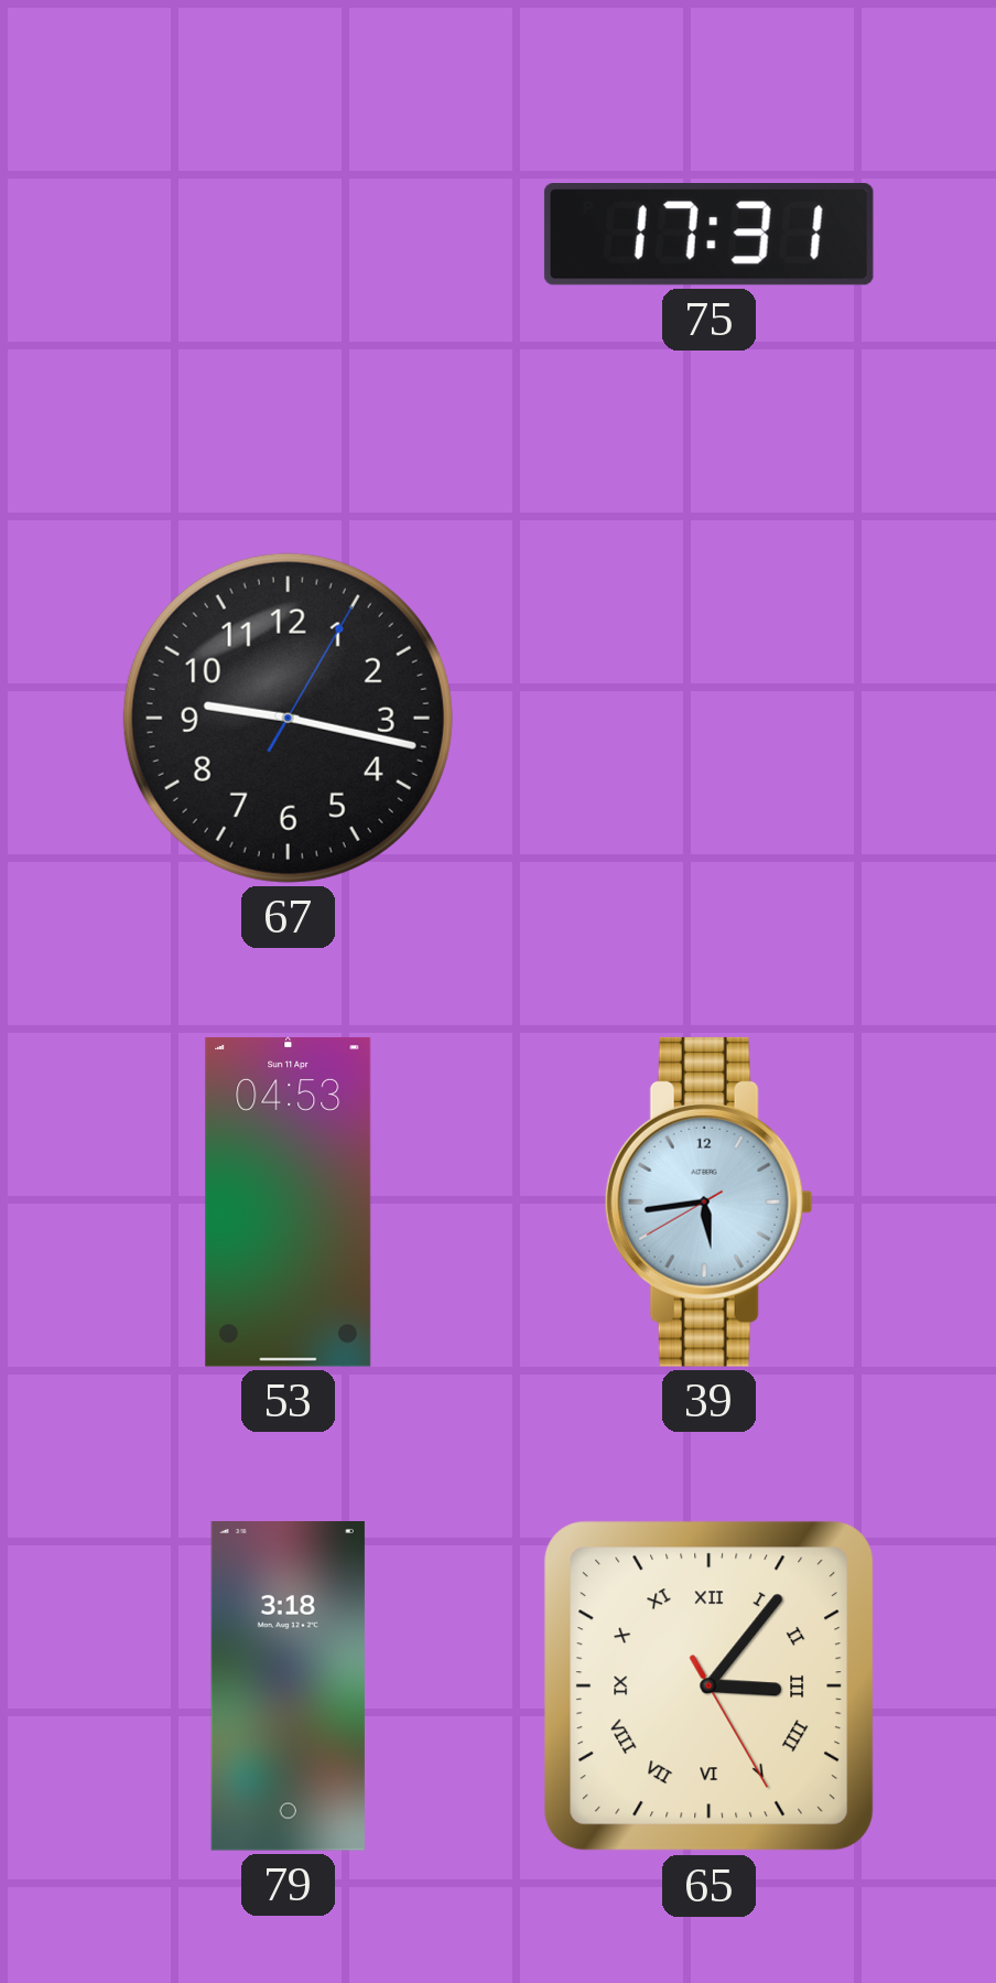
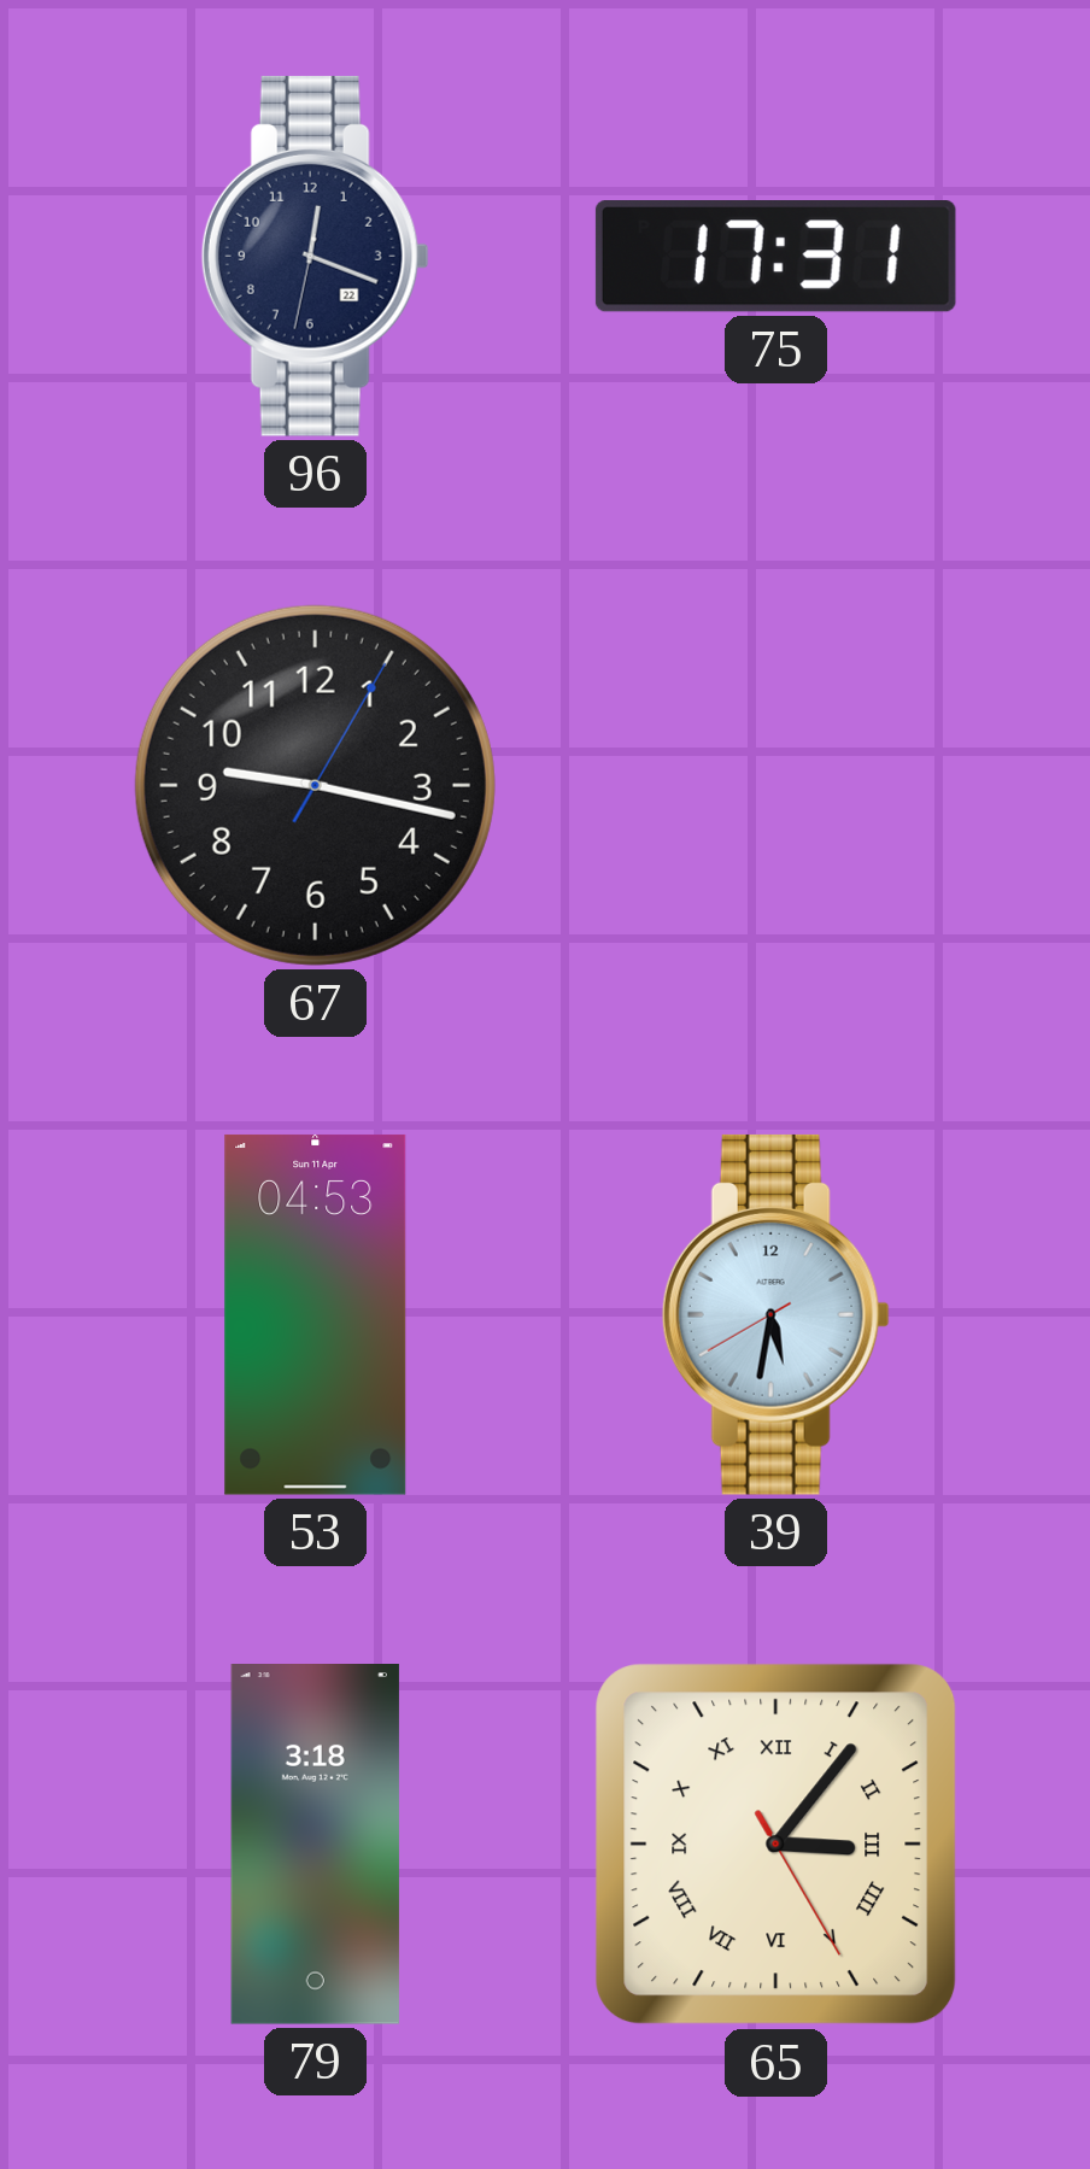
96: none -> 12:18
39: 5:43 -> 5:31
